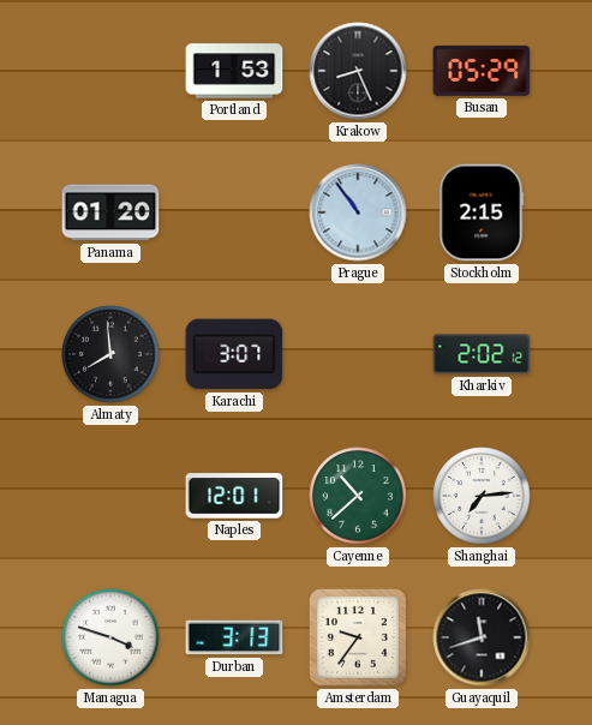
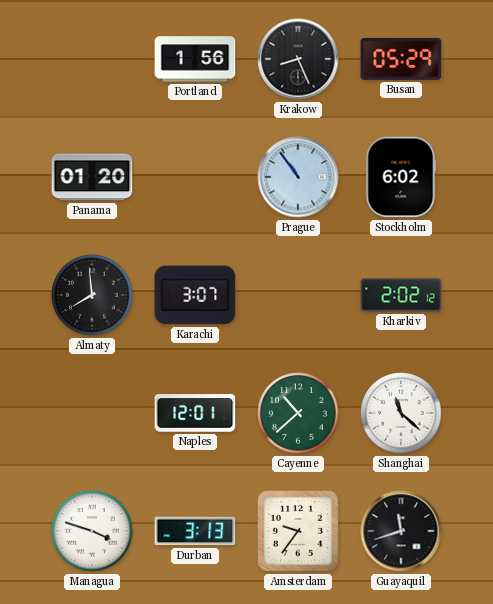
Portland: 1:53 -> 1:56
Stockholm: 2:15 -> 6:02
Shanghai: 7:14 -> 11:22
